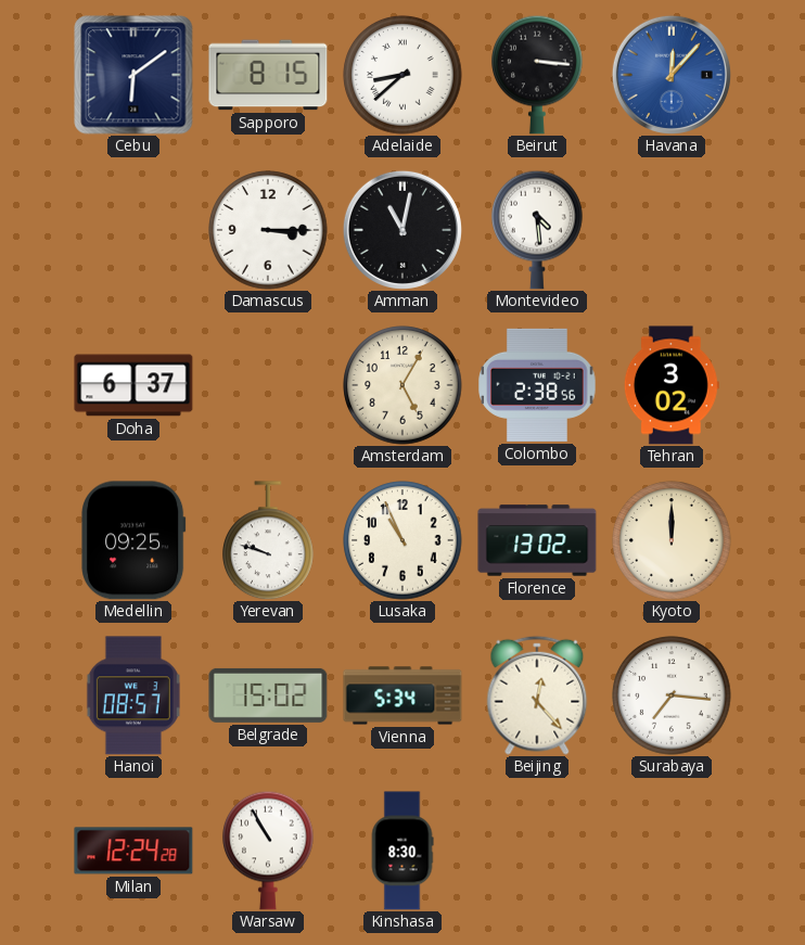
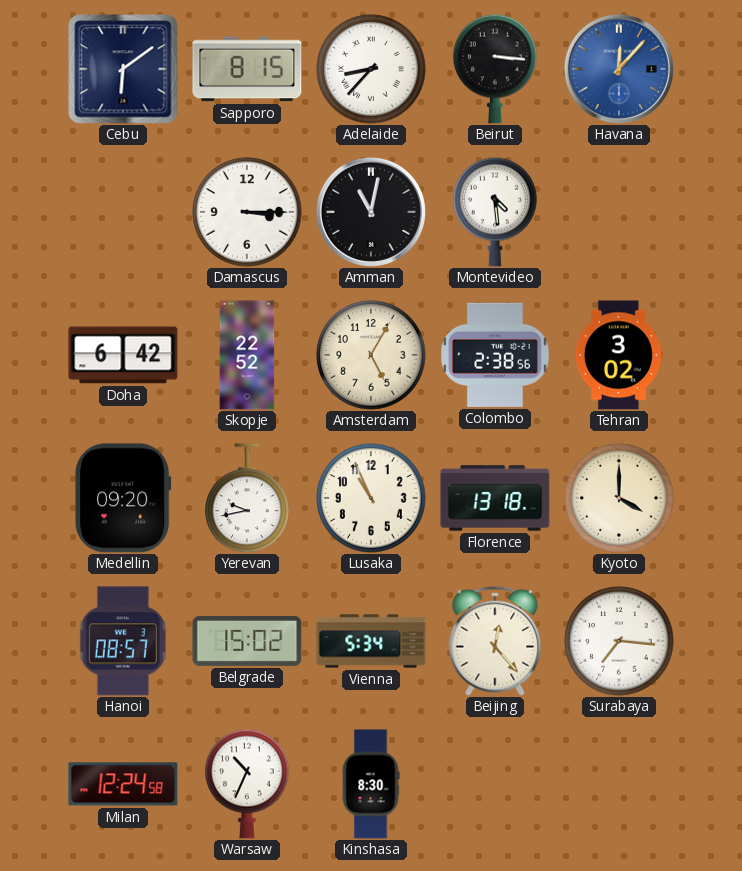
Adelaide: 8:38 -> 8:37
Doha: 6:37 -> 6:42
Skopje: none -> 22:52
Medellin: 09:25 -> 09:20
Yerevan: 9:48 -> 9:43
Florence: 13:02 -> 13:18
Kyoto: 12:00 -> 4:00
Milan: 12:24:28 -> 12:24:58
Warsaw: 10:55 -> 10:34
